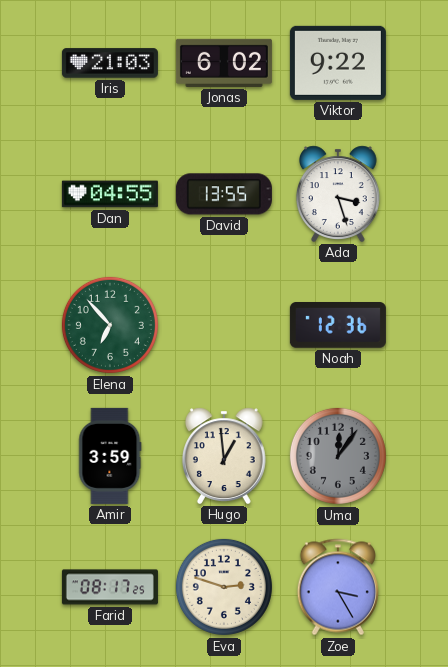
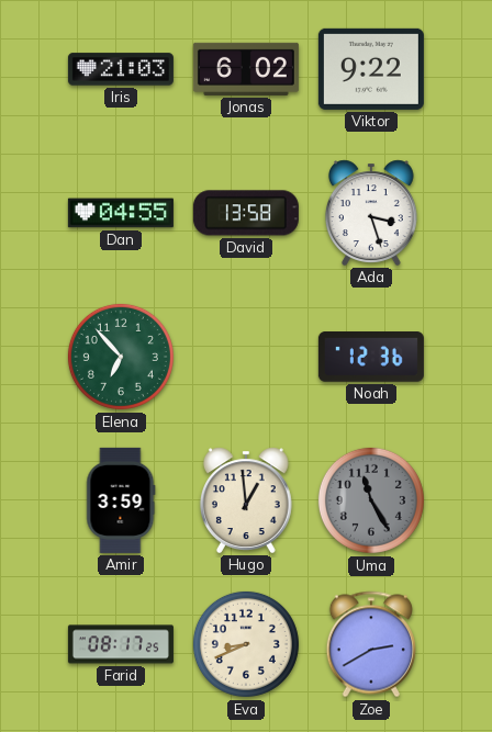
David: 13:55 -> 13:58
Uma: 12:06 -> 11:25
Eva: 2:48 -> 8:41
Zoe: 3:25 -> 2:40
